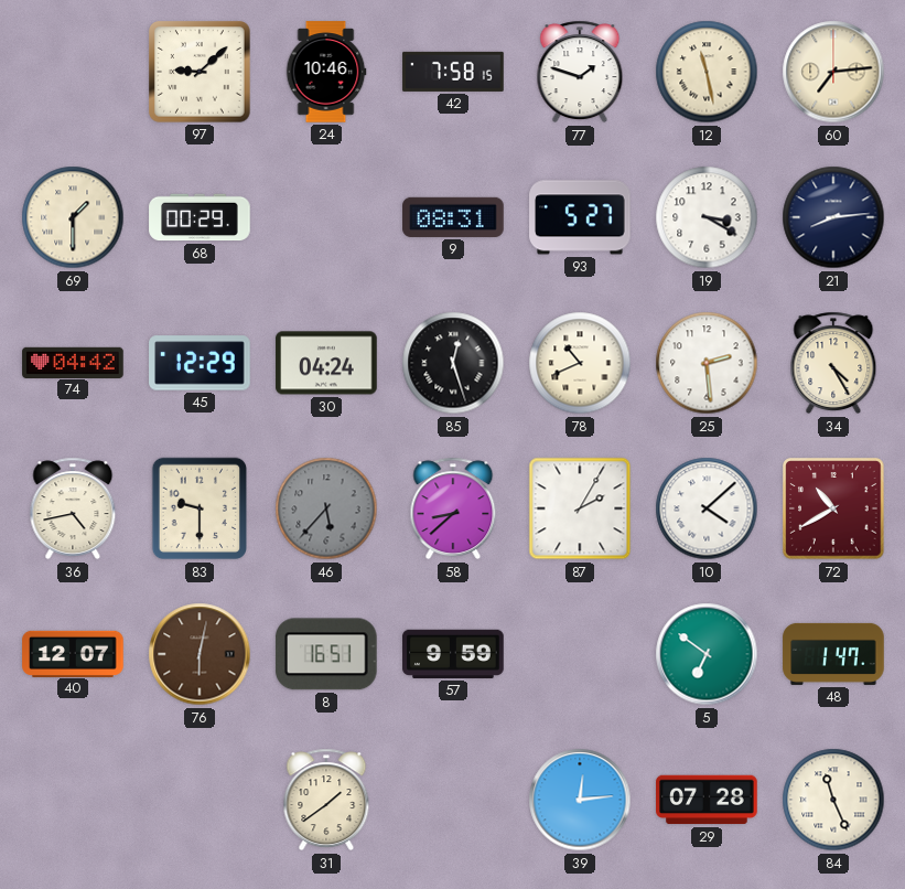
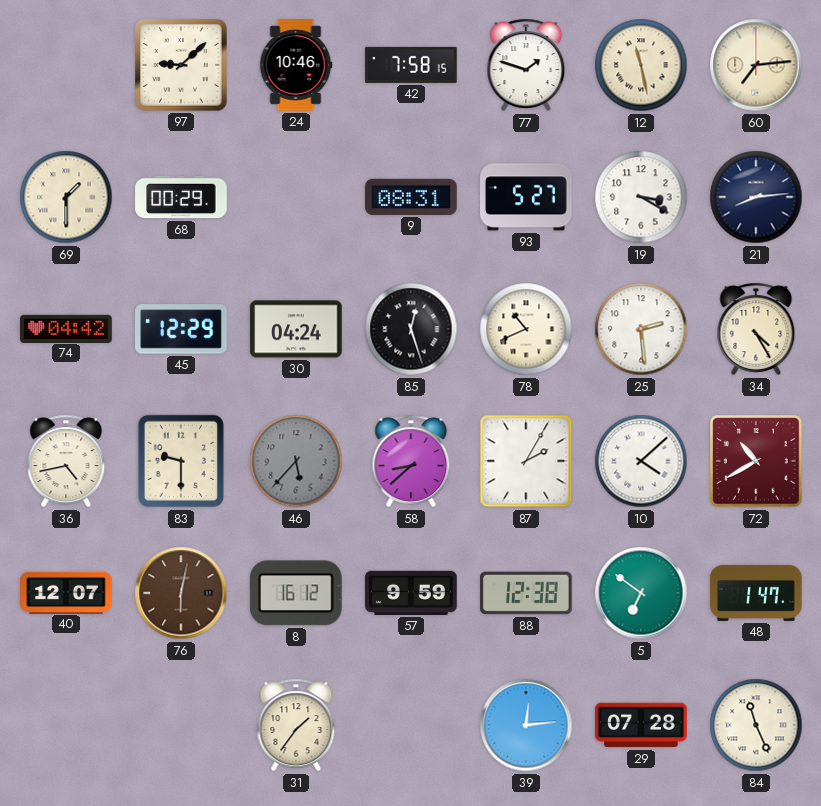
8: 16:51 -> 16:12
88: none -> 12:38
31: 1:39 -> 1:36
